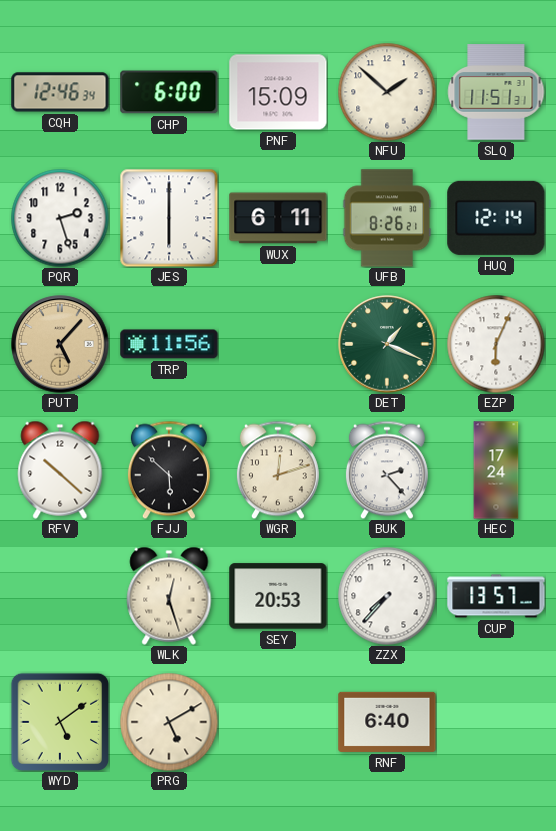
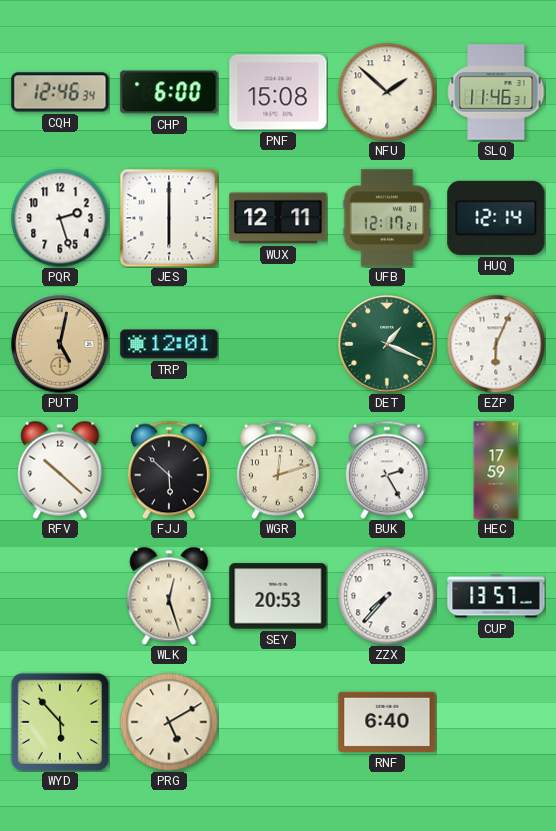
PNF: 15:09 -> 15:08
SLQ: 11:51 -> 11:46
WUX: 6:11 -> 12:11
UFB: 8:26 -> 12:17
PUT: 5:07 -> 5:02
TRP: 11:56 -> 12:01
BUK: 2:23 -> 2:25
HEC: 17:24 -> 17:59
WYD: 5:09 -> 5:53
